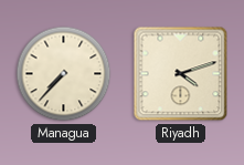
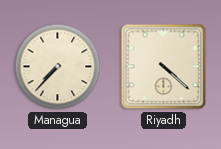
Riyadh: 4:12 -> 4:22
